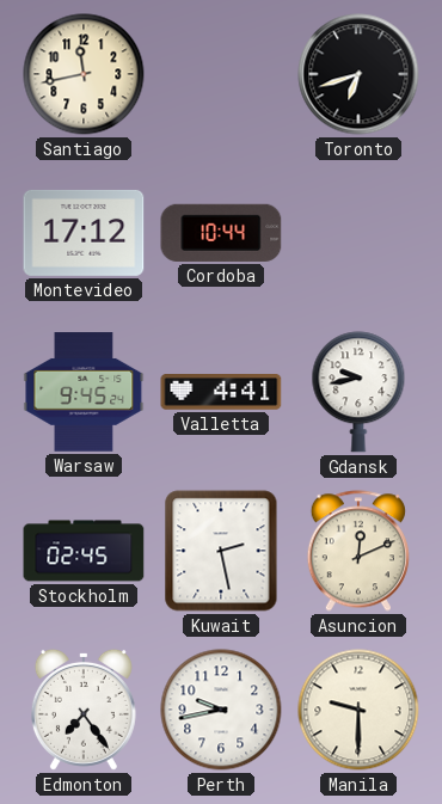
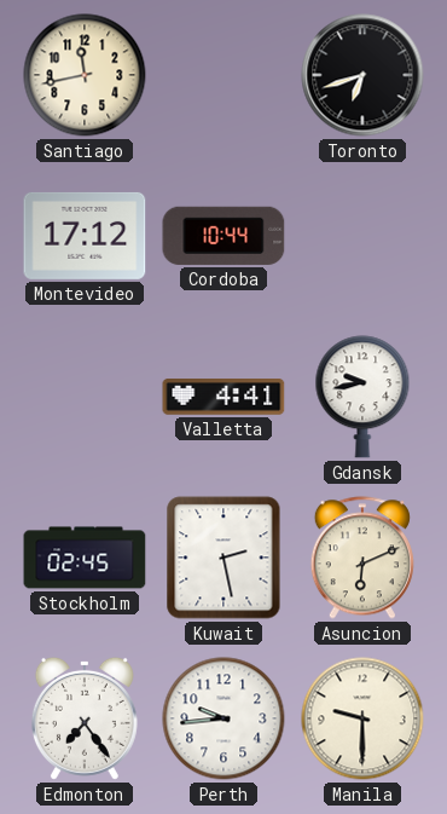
Warsaw: 9:45 -> none
Asuncion: 12:11 -> 6:11
Perth: 9:43 -> 9:44
